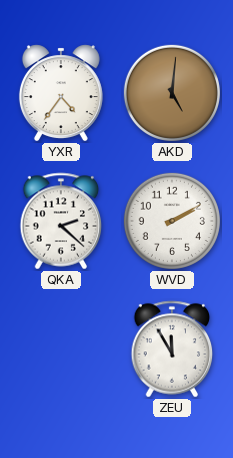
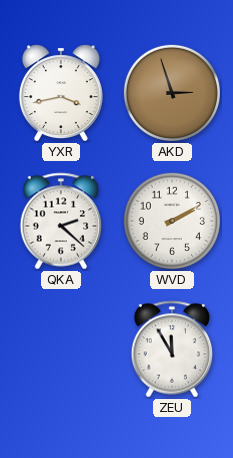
YXR: 4:36 -> 3:43
AKD: 5:01 -> 2:57
